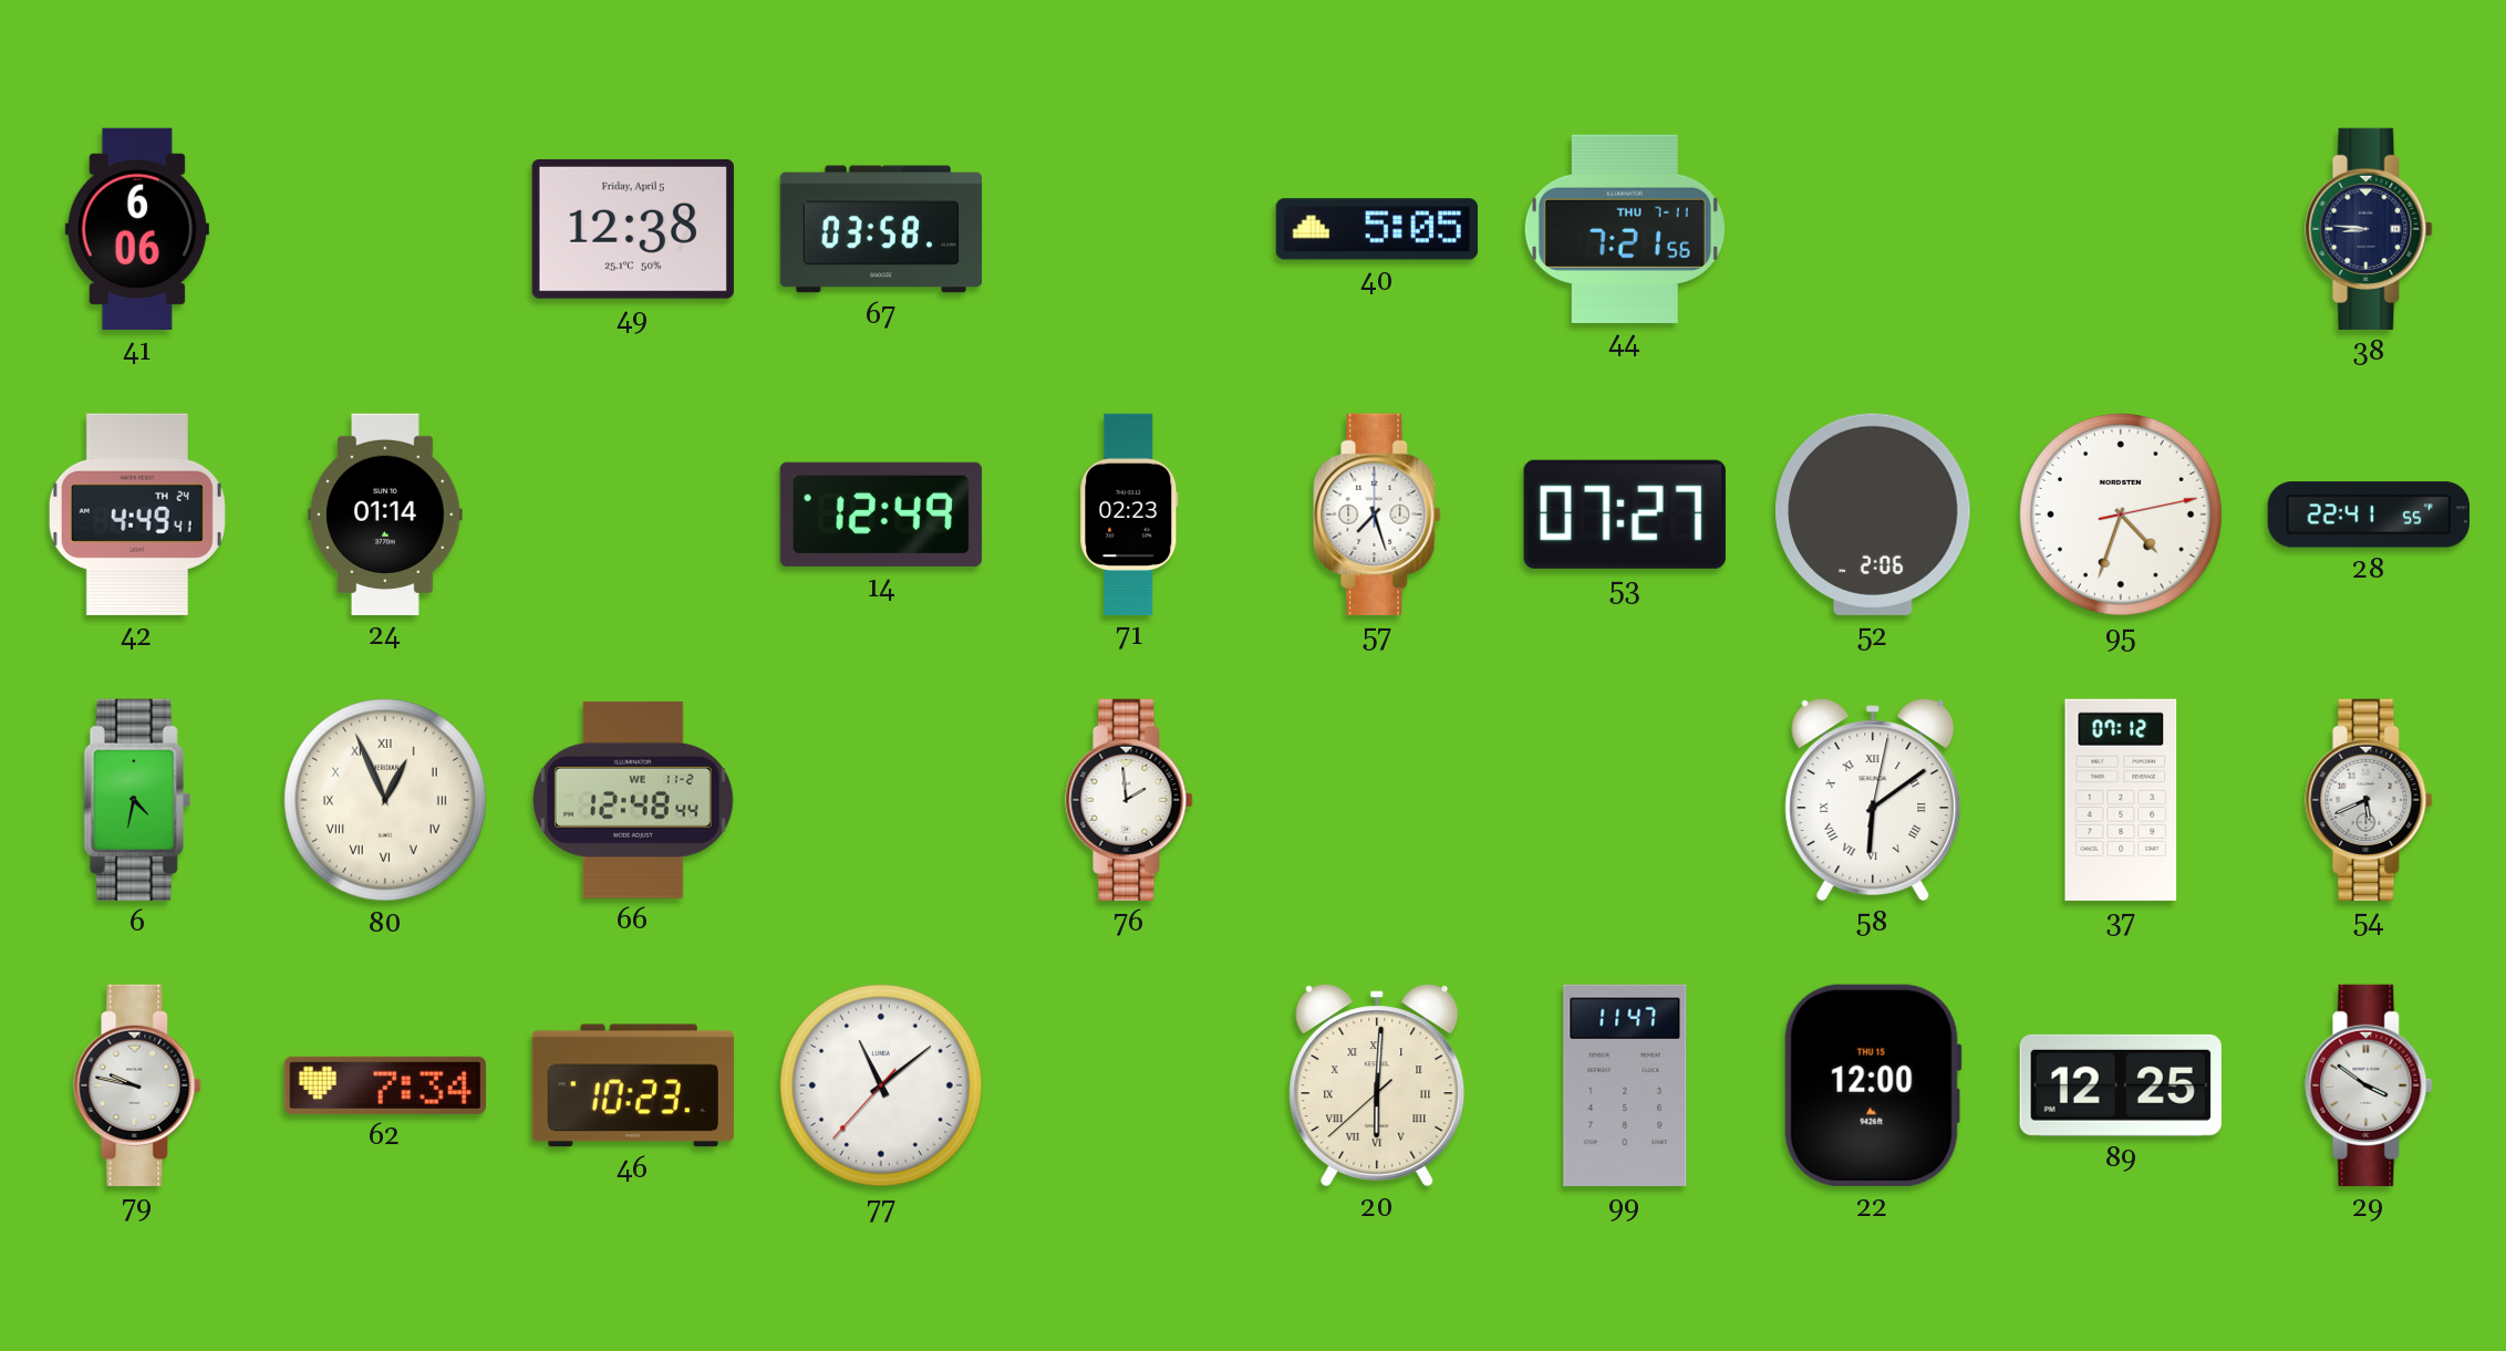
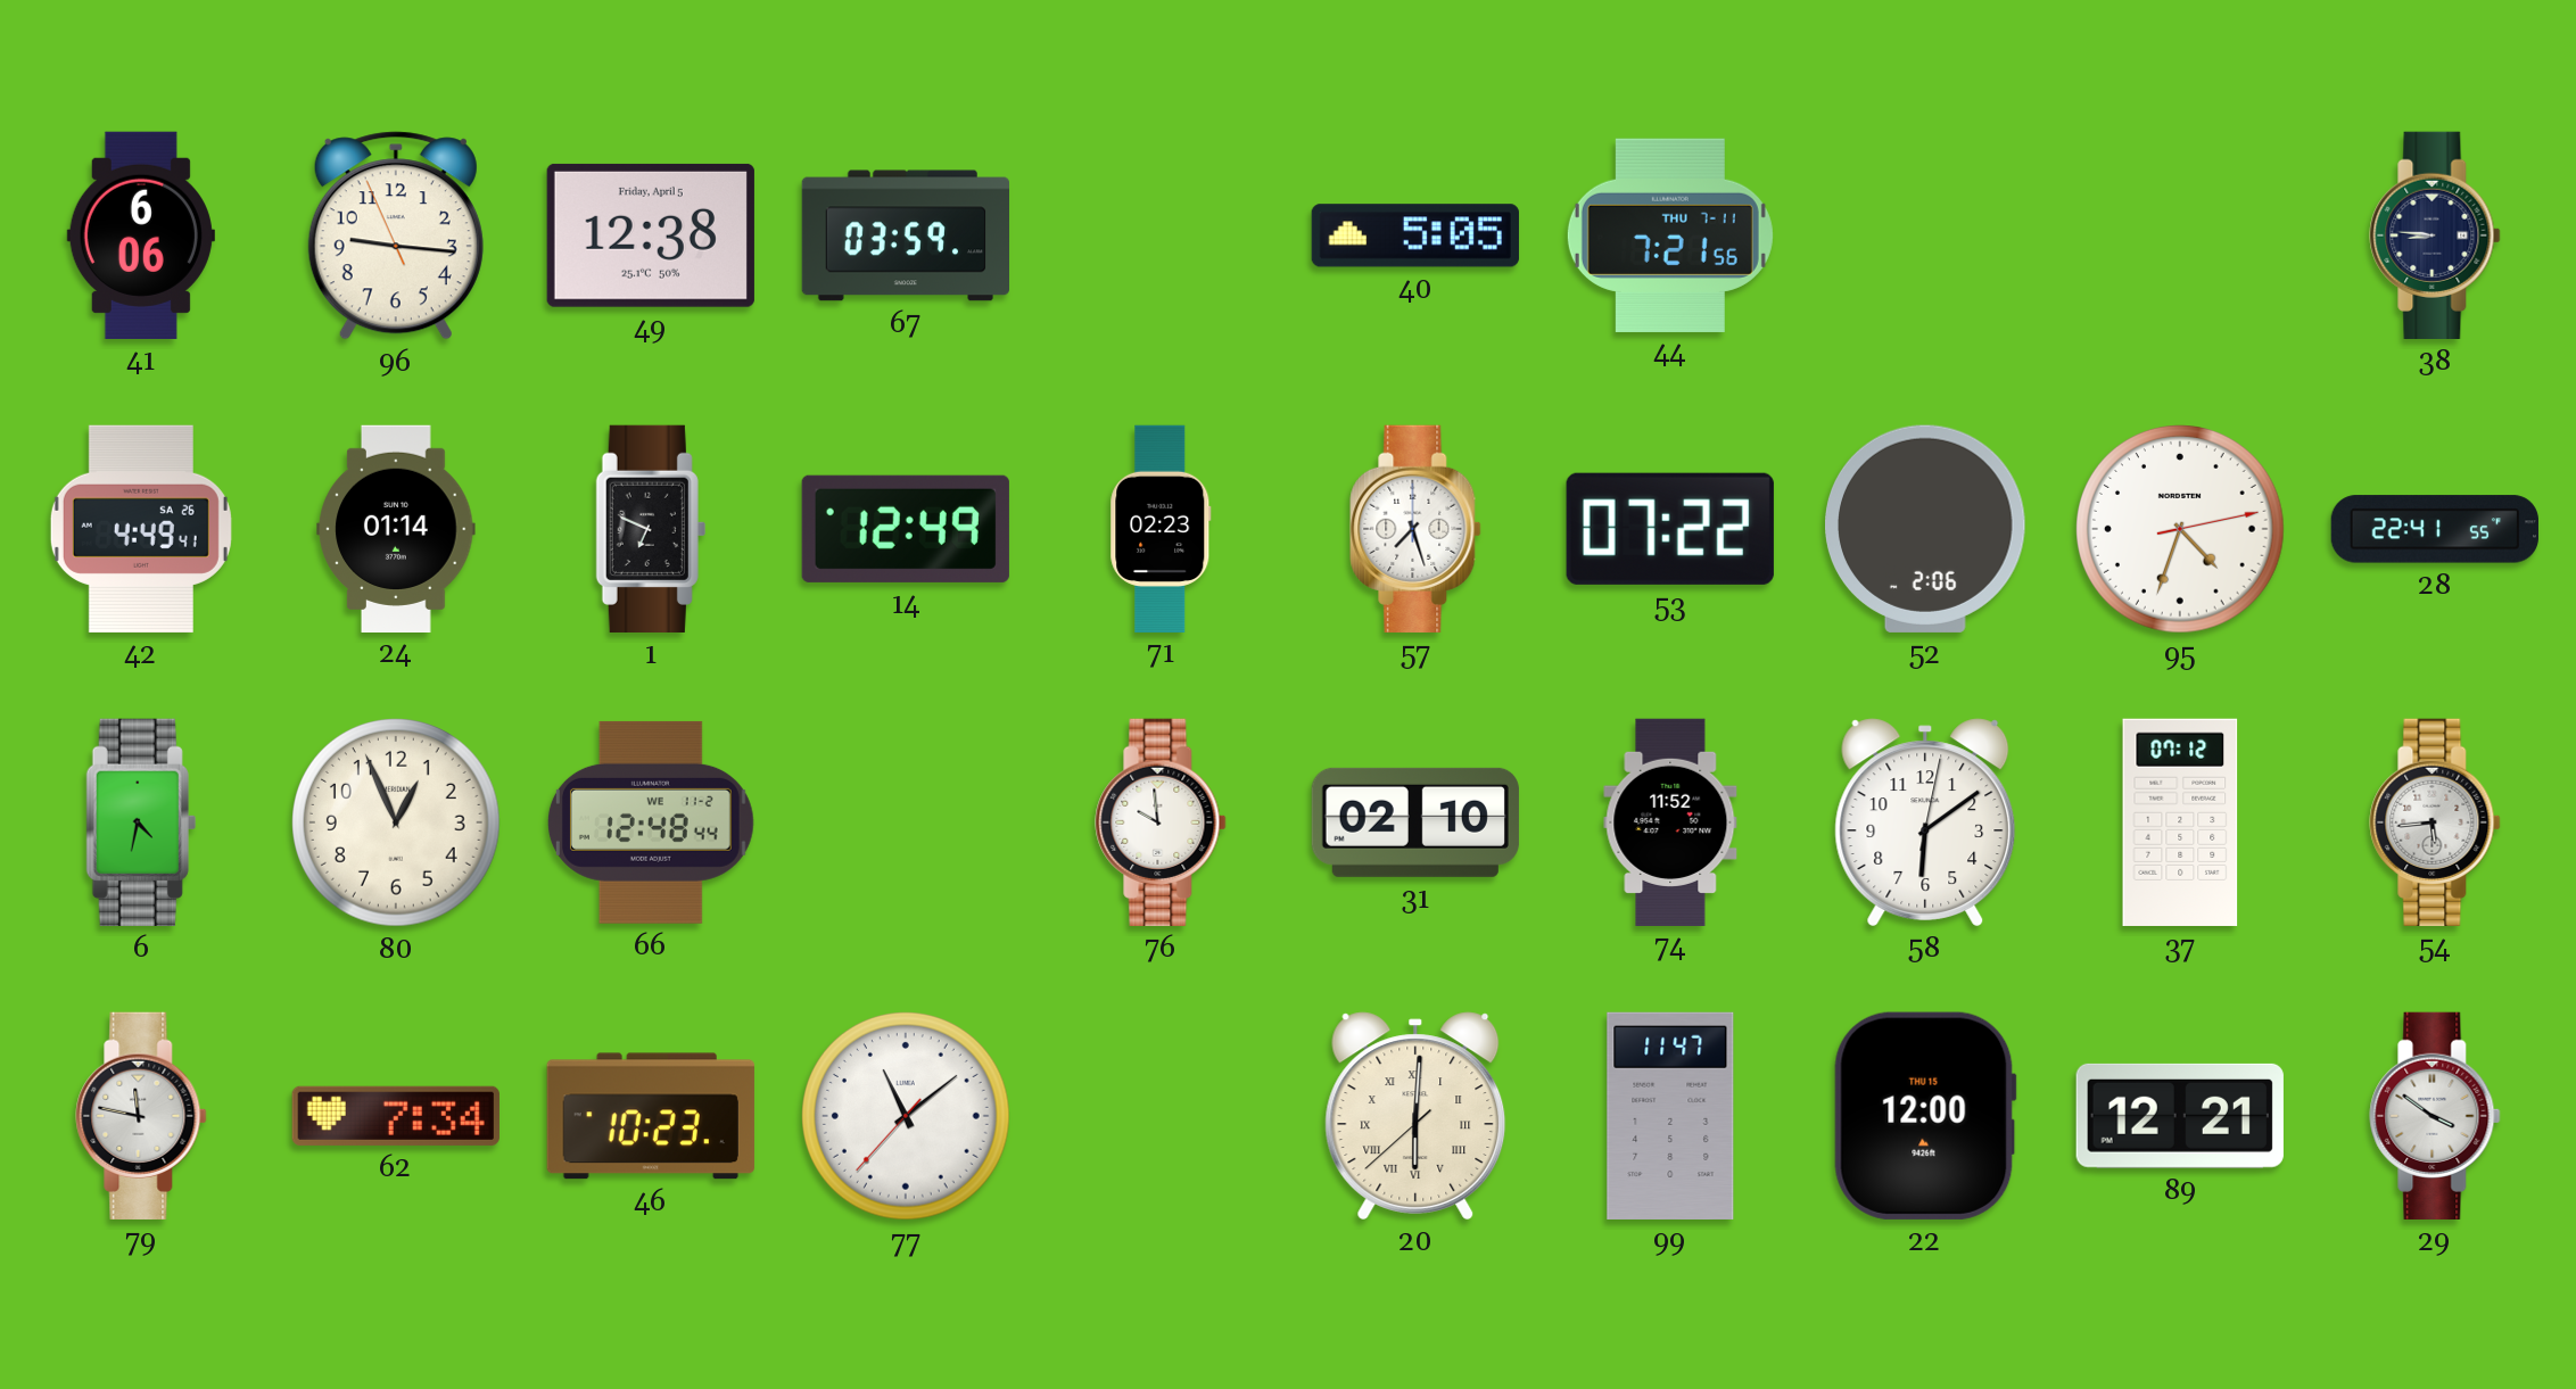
96: none -> 9:15
67: 03:58 -> 03:59
42 date: TH 24 -> SA 26
1: none -> 6:49
53: 07:27 -> 07:22
80 numerals: Roman -> Arabic
76: 1:59 -> 9:59
31: none -> 02:10
74: none -> 11:52
58 numerals: Roman -> Arabic
54: 5:41 -> 5:44
79: 9:47 -> 11:47
89: 12:25 -> 12:21
